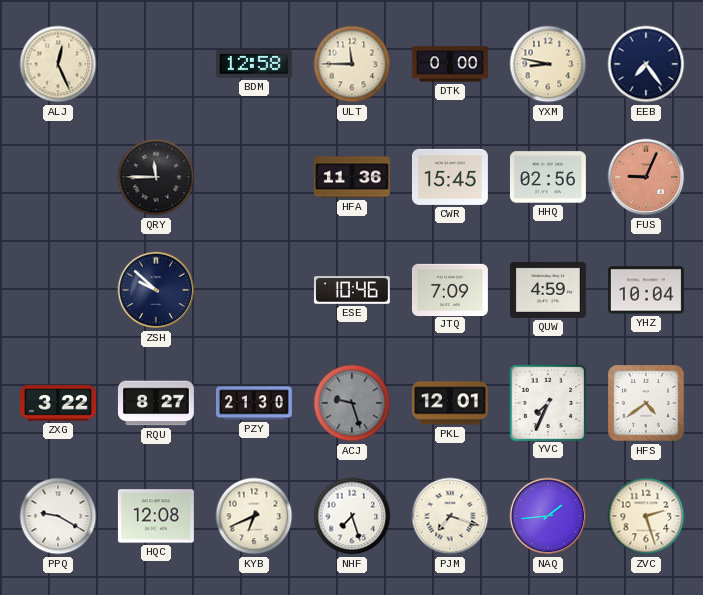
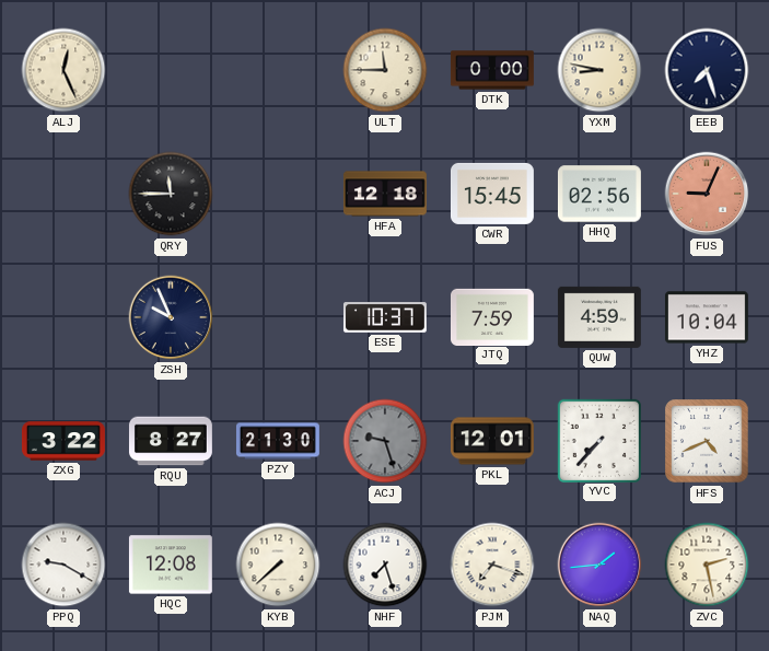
BDM: 12:58 -> none
EEB: 7:24 -> 7:27
HFA: 11:36 -> 12:18
ZSH: 9:52 -> 9:56
ESE: 10:46 -> 10:37
JTQ: 7:09 -> 7:59
YVC: 7:34 -> 7:37
HFS: 4:39 -> 4:41
KYB: 6:41 -> 7:38
ZVC: 2:27 -> 2:28
